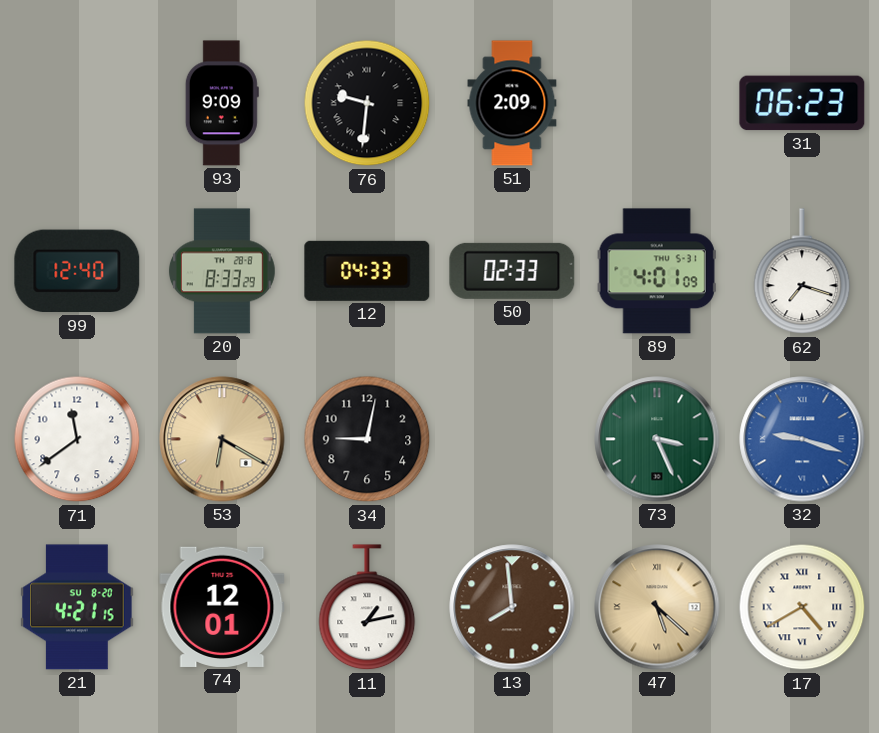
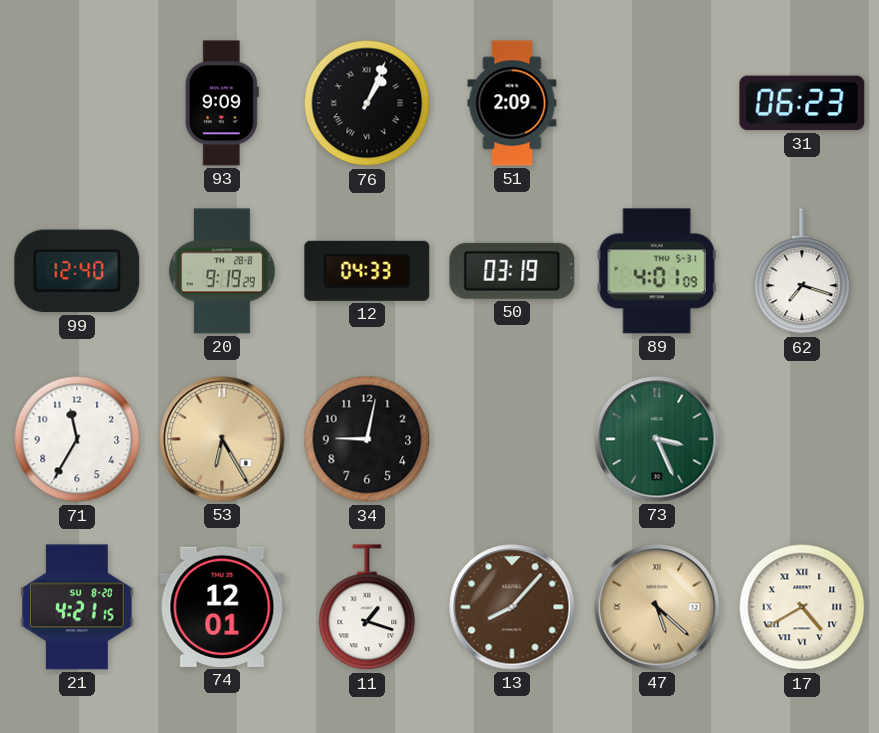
76: 9:31 -> 1:04
20: 8:33 -> 9:19
50: 02:33 -> 03:19
71: 11:39 -> 11:35
53: 6:20 -> 6:25
32: 9:18 -> none
11: 1:13 -> 1:18
13: 7:59 -> 8:07
